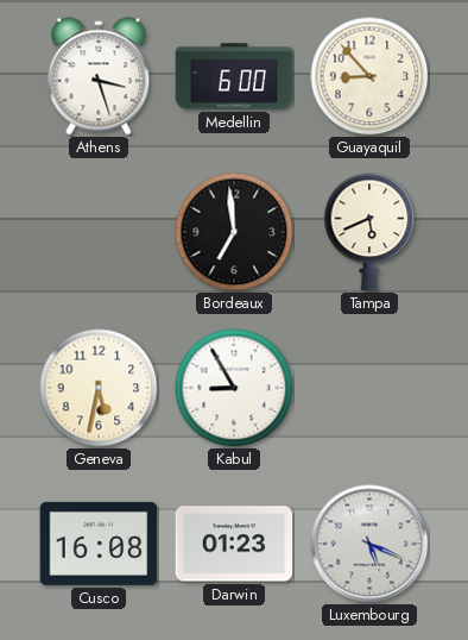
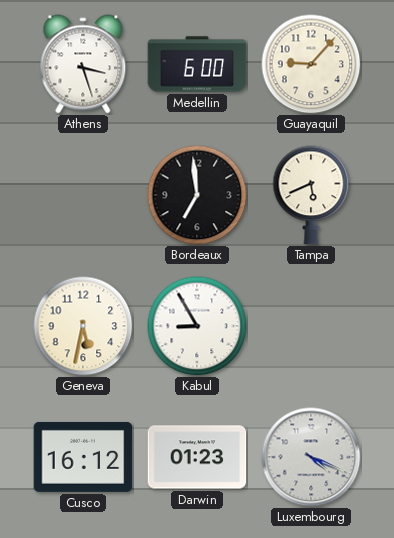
Guayaquil: 8:53 -> 9:07
Cusco: 16:08 -> 16:12
Luxembourg: 5:19 -> 4:19
